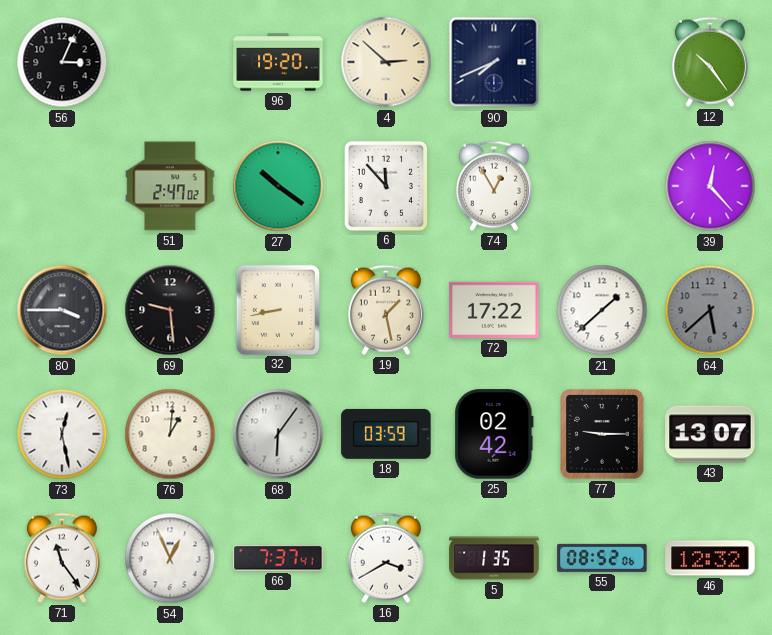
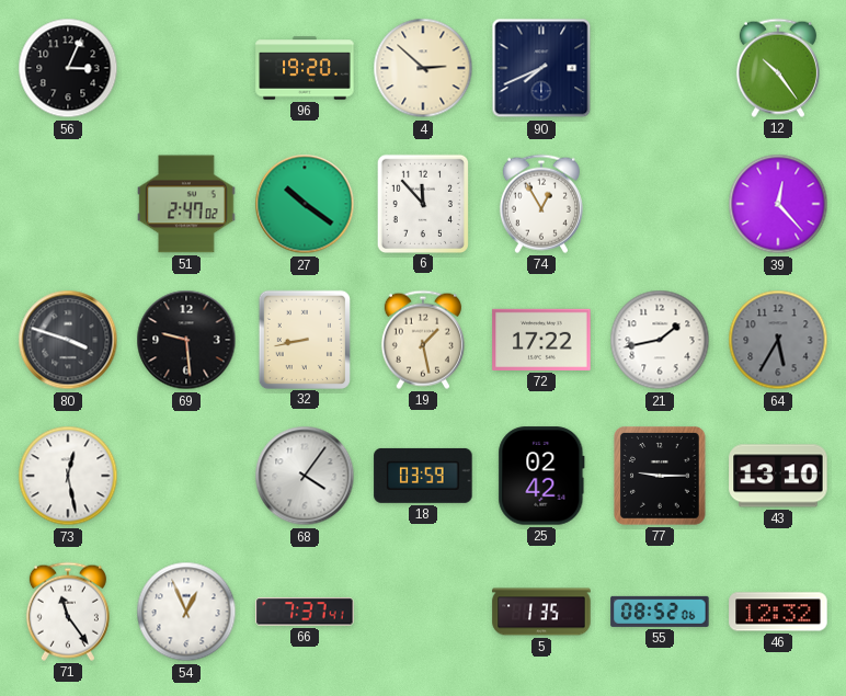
80: 3:45 -> 3:48
21: 1:38 -> 1:43
64: 5:38 -> 5:35
76: 1:01 -> none
68: 6:06 -> 4:06
43: 13:07 -> 13:10
16: 3:40 -> none
